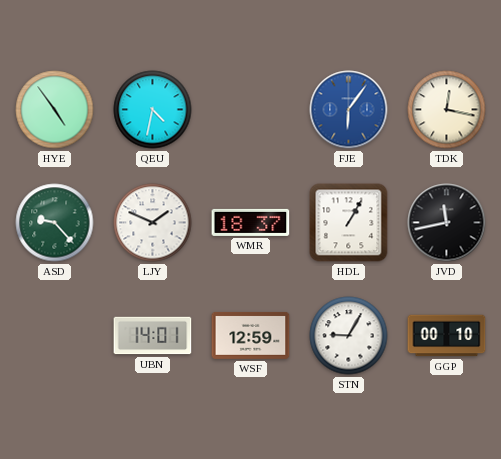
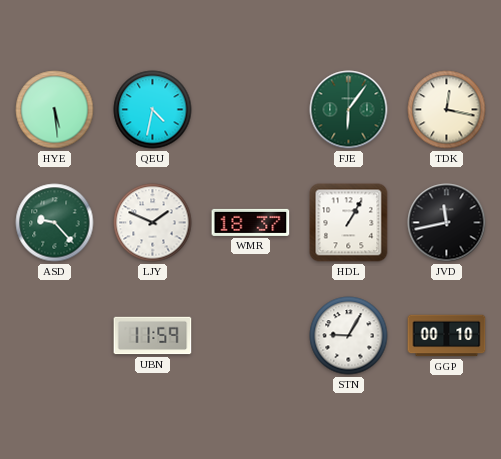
HYE: 4:54 -> 5:29
FJE dial: blue -> green
UBN: 14:01 -> 11:59
WSF: 12:59 -> none
